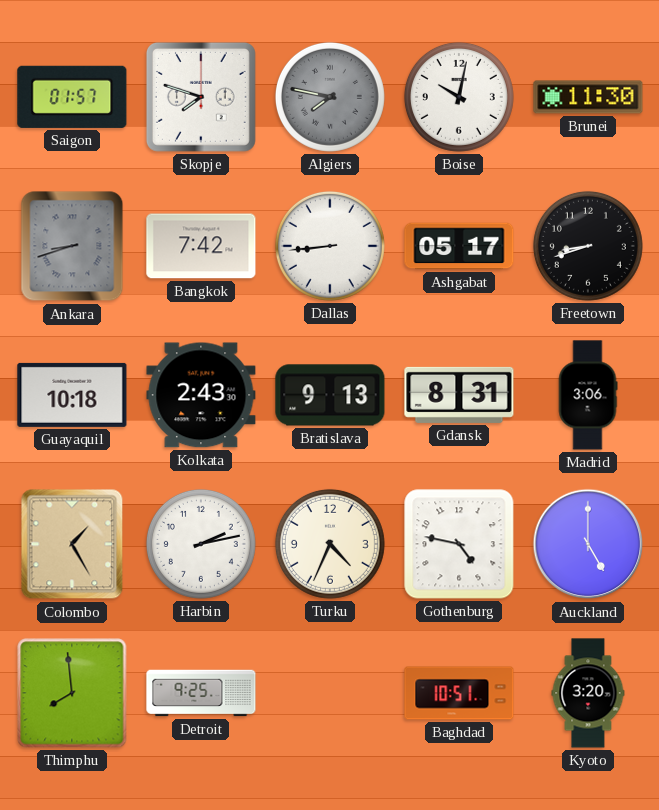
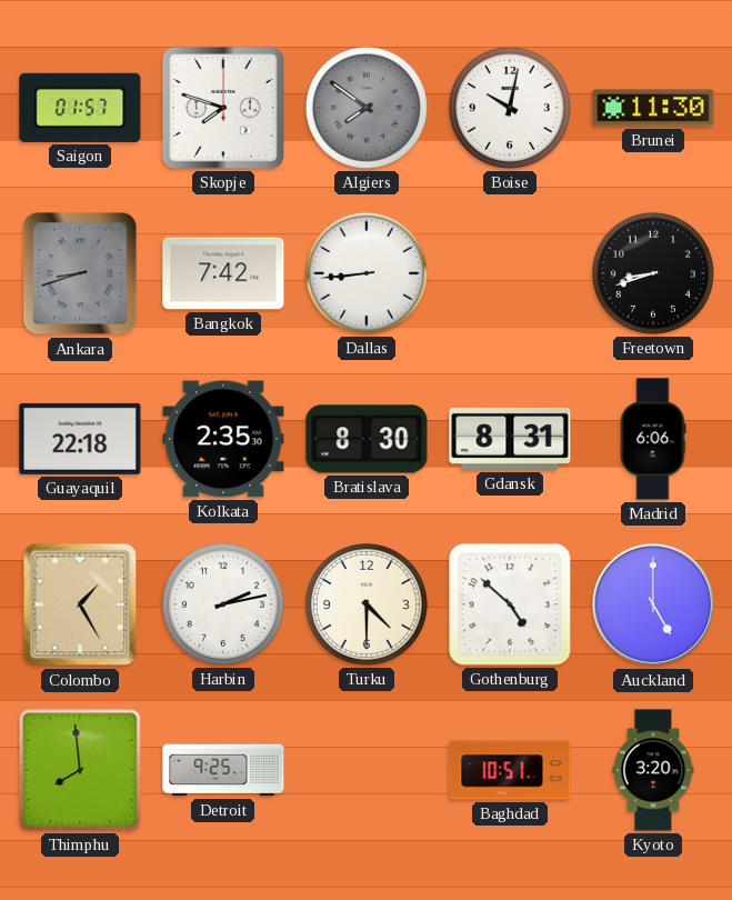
Algiers: 7:47 -> 7:51
Ashgabat: 05:17 -> none
Guayaquil: 10:18 -> 22:18
Kolkata: 2:43 -> 2:35
Bratislava: 9:13 -> 8:30
Madrid: 3:06 -> 6:06
Turku: 4:34 -> 4:30
Gothenburg: 4:47 -> 4:52
